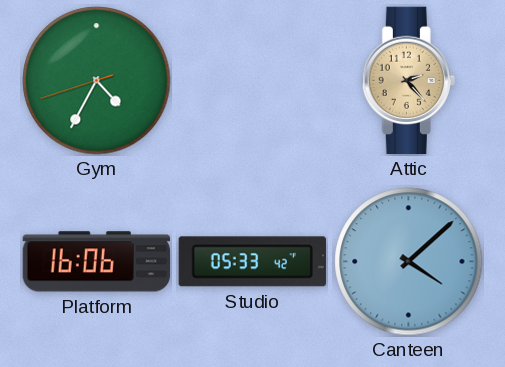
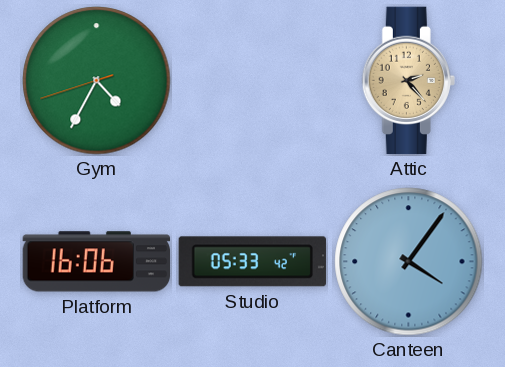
Canteen: 4:08 -> 4:06
